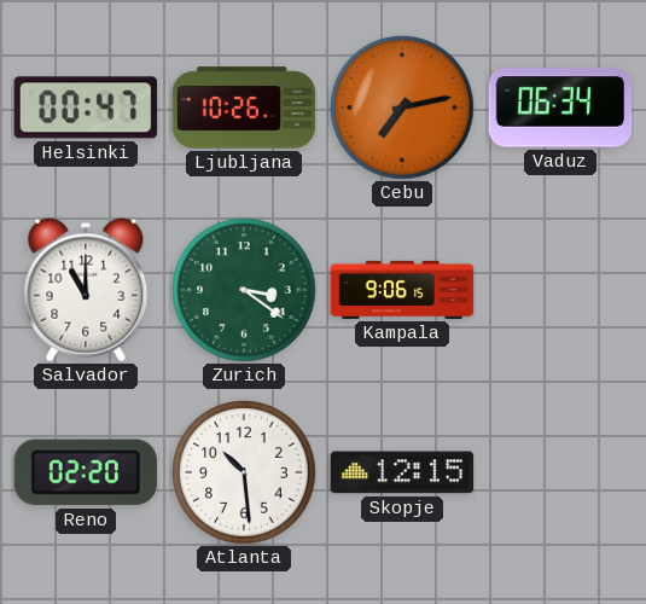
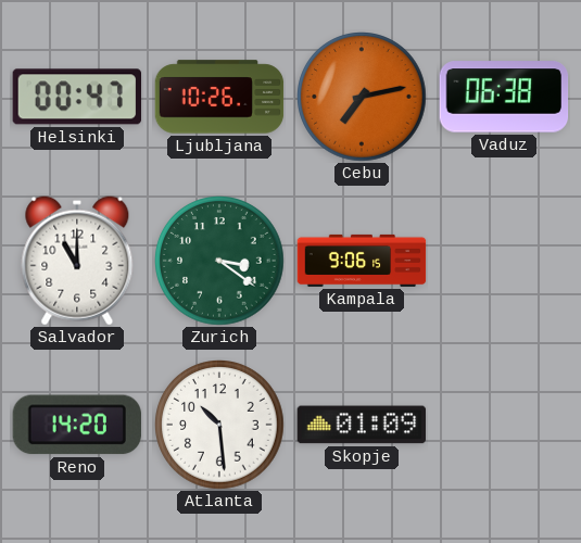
Vaduz: 06:34 -> 06:38
Reno: 02:20 -> 14:20
Skopje: 12:15 -> 01:09
